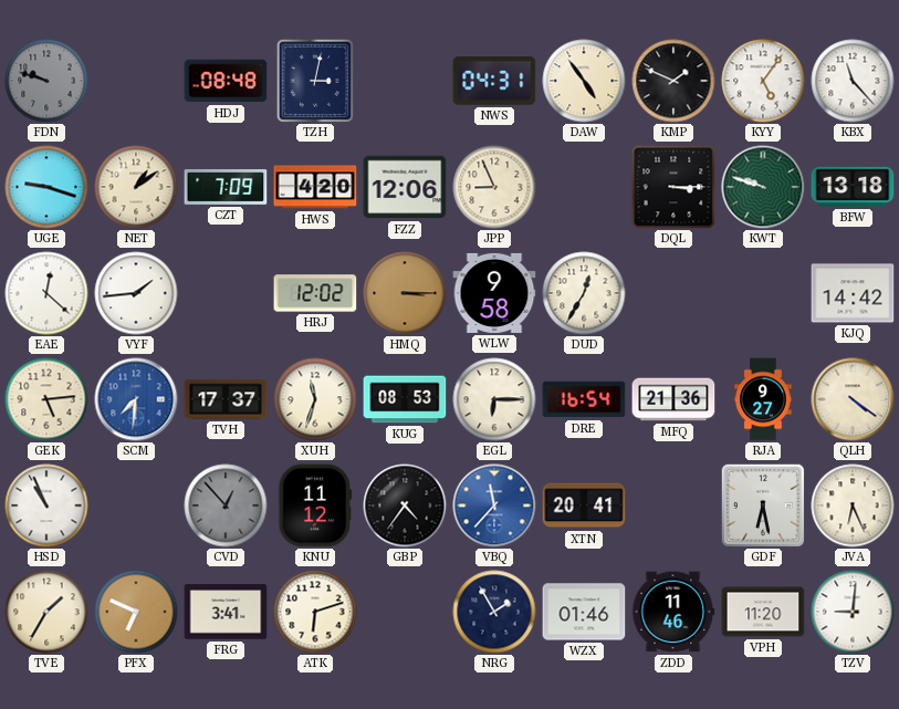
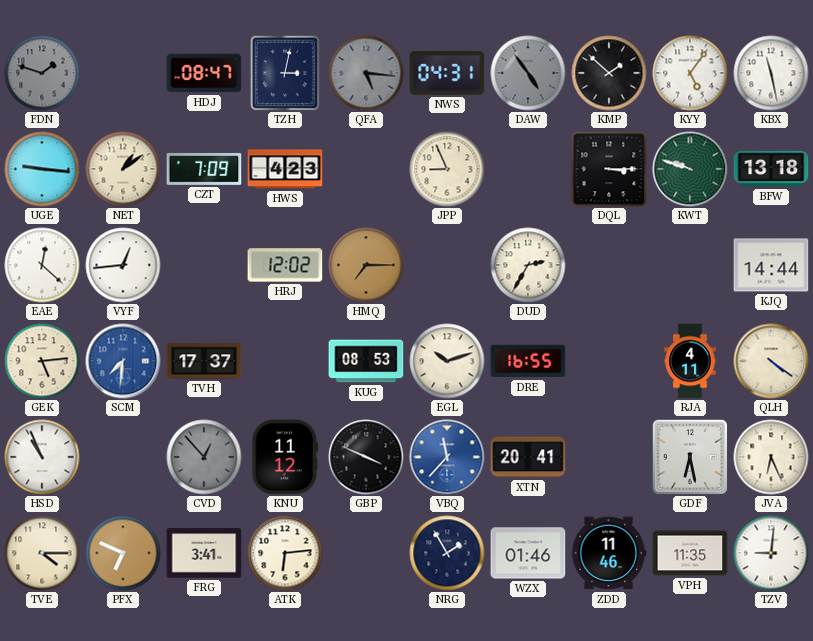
FDN: 9:48 -> 1:48
HDJ: 08:48 -> 08:47
QFA: none -> 5:16
DAW dial: cream -> grey
KMP: 1:49 -> 1:52
KBX: 11:23 -> 11:28
UGE: 9:18 -> 9:16
HWS: 4:20 -> 4:23
FZZ: 12:06 -> none
VYF: 1:44 -> 12:44
HMQ: 3:15 -> 7:15
WLW: 9:58 -> none
DUD: 12:35 -> 2:35
KJQ: 14:42 -> 14:44
XUH: 11:33 -> none
EGL: 6:15 -> 10:12
DRE: 16:54 -> 16:55
MFQ: 21:36 -> none
RJA: 9:27 -> 4:11
GBP: 4:36 -> 3:49
TVE: 1:35 -> 4:15
ATK: 6:12 -> 6:14
VPH: 11:20 -> 11:35
